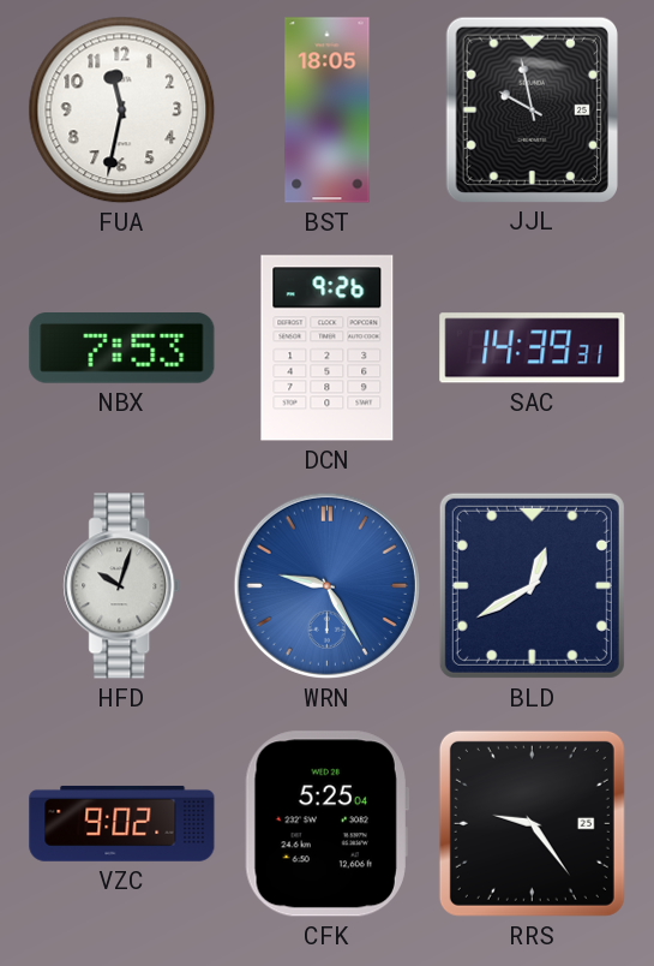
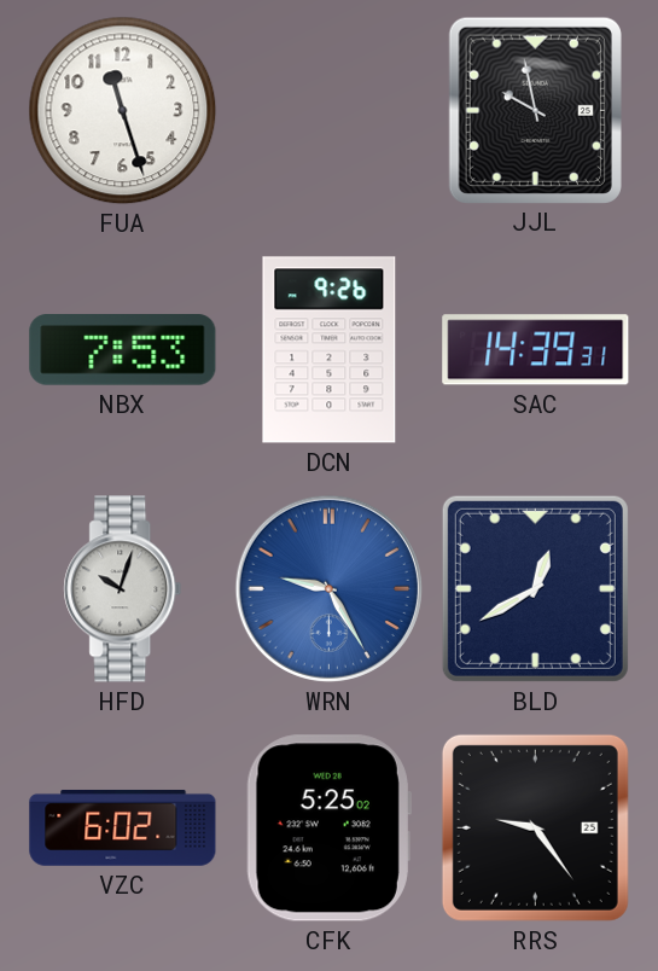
FUA: 11:32 -> 11:27
BST: 18:05 -> none
VZC: 9:02 -> 6:02
CFK: 5:25:04 -> 5:25:02
